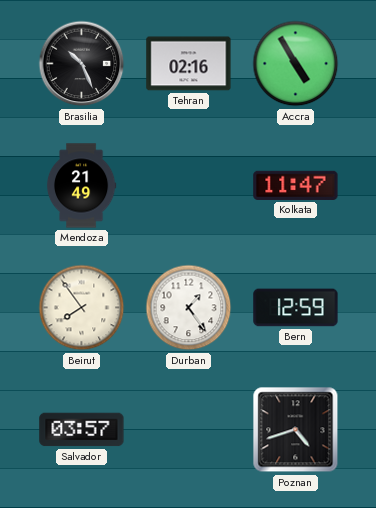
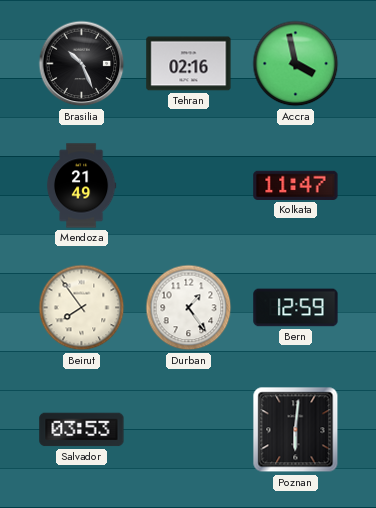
Accra: 4:55 -> 3:58
Salvador: 03:57 -> 03:53
Poznan: 4:42 -> 6:01
